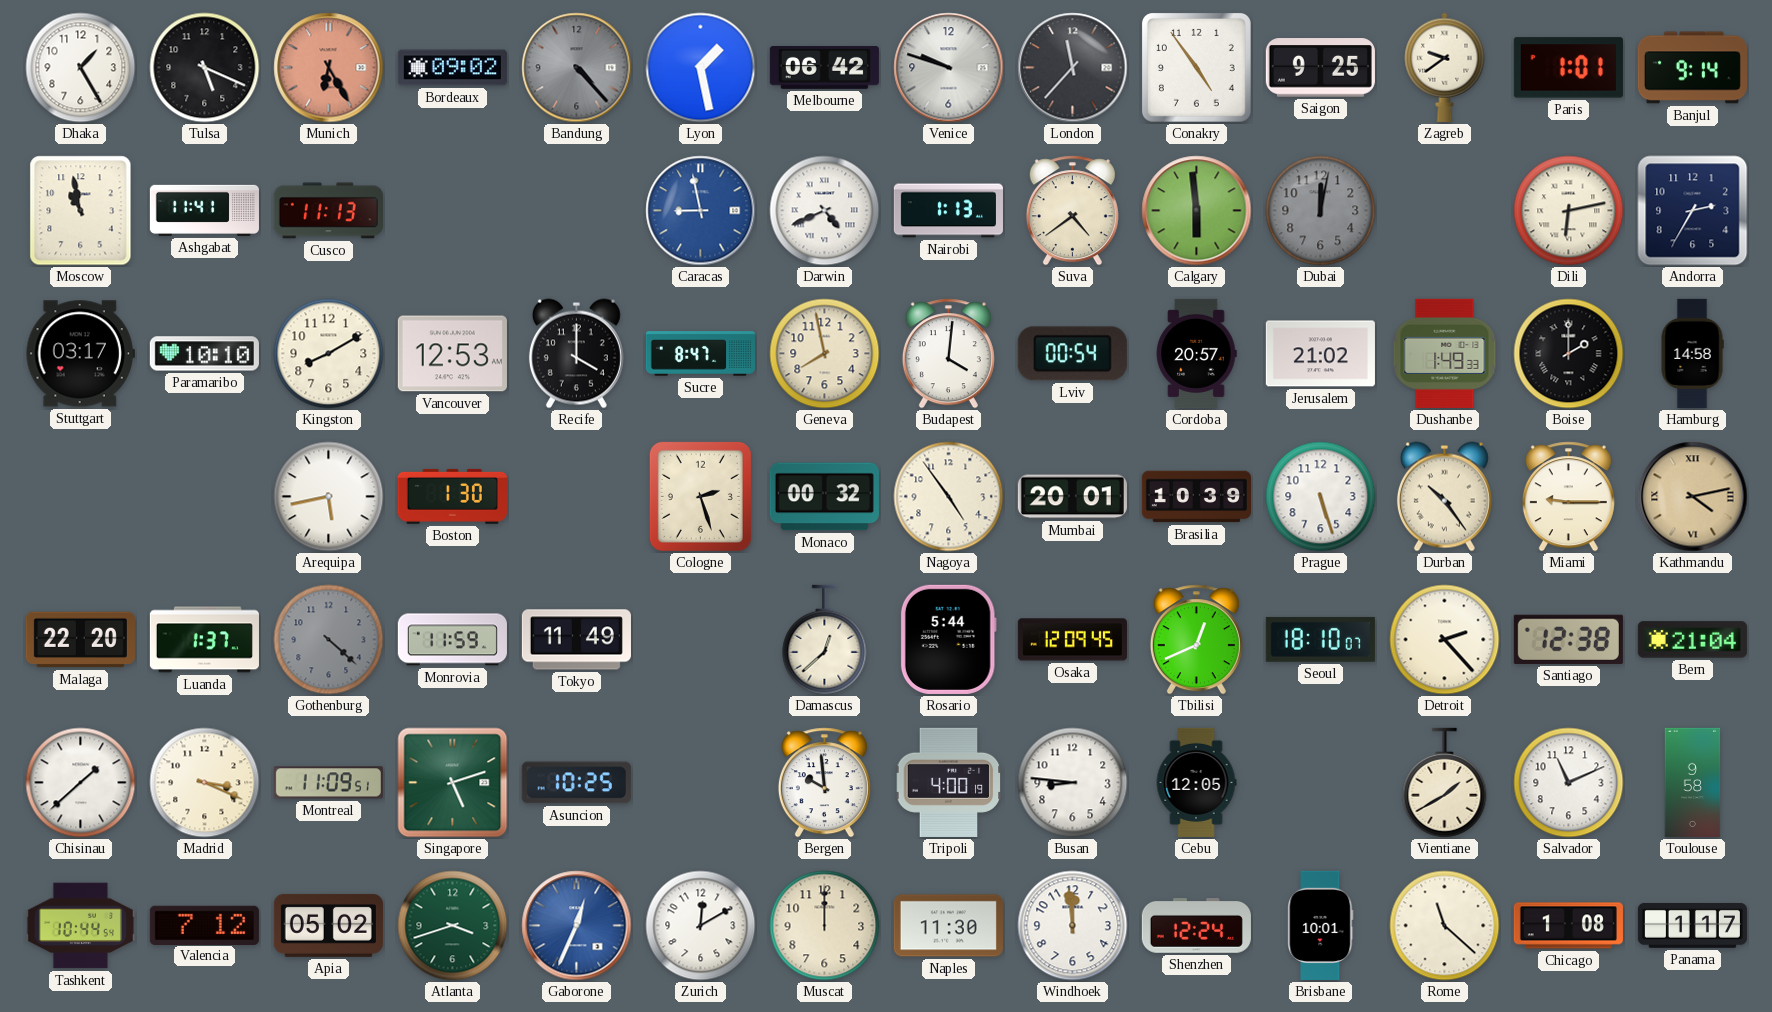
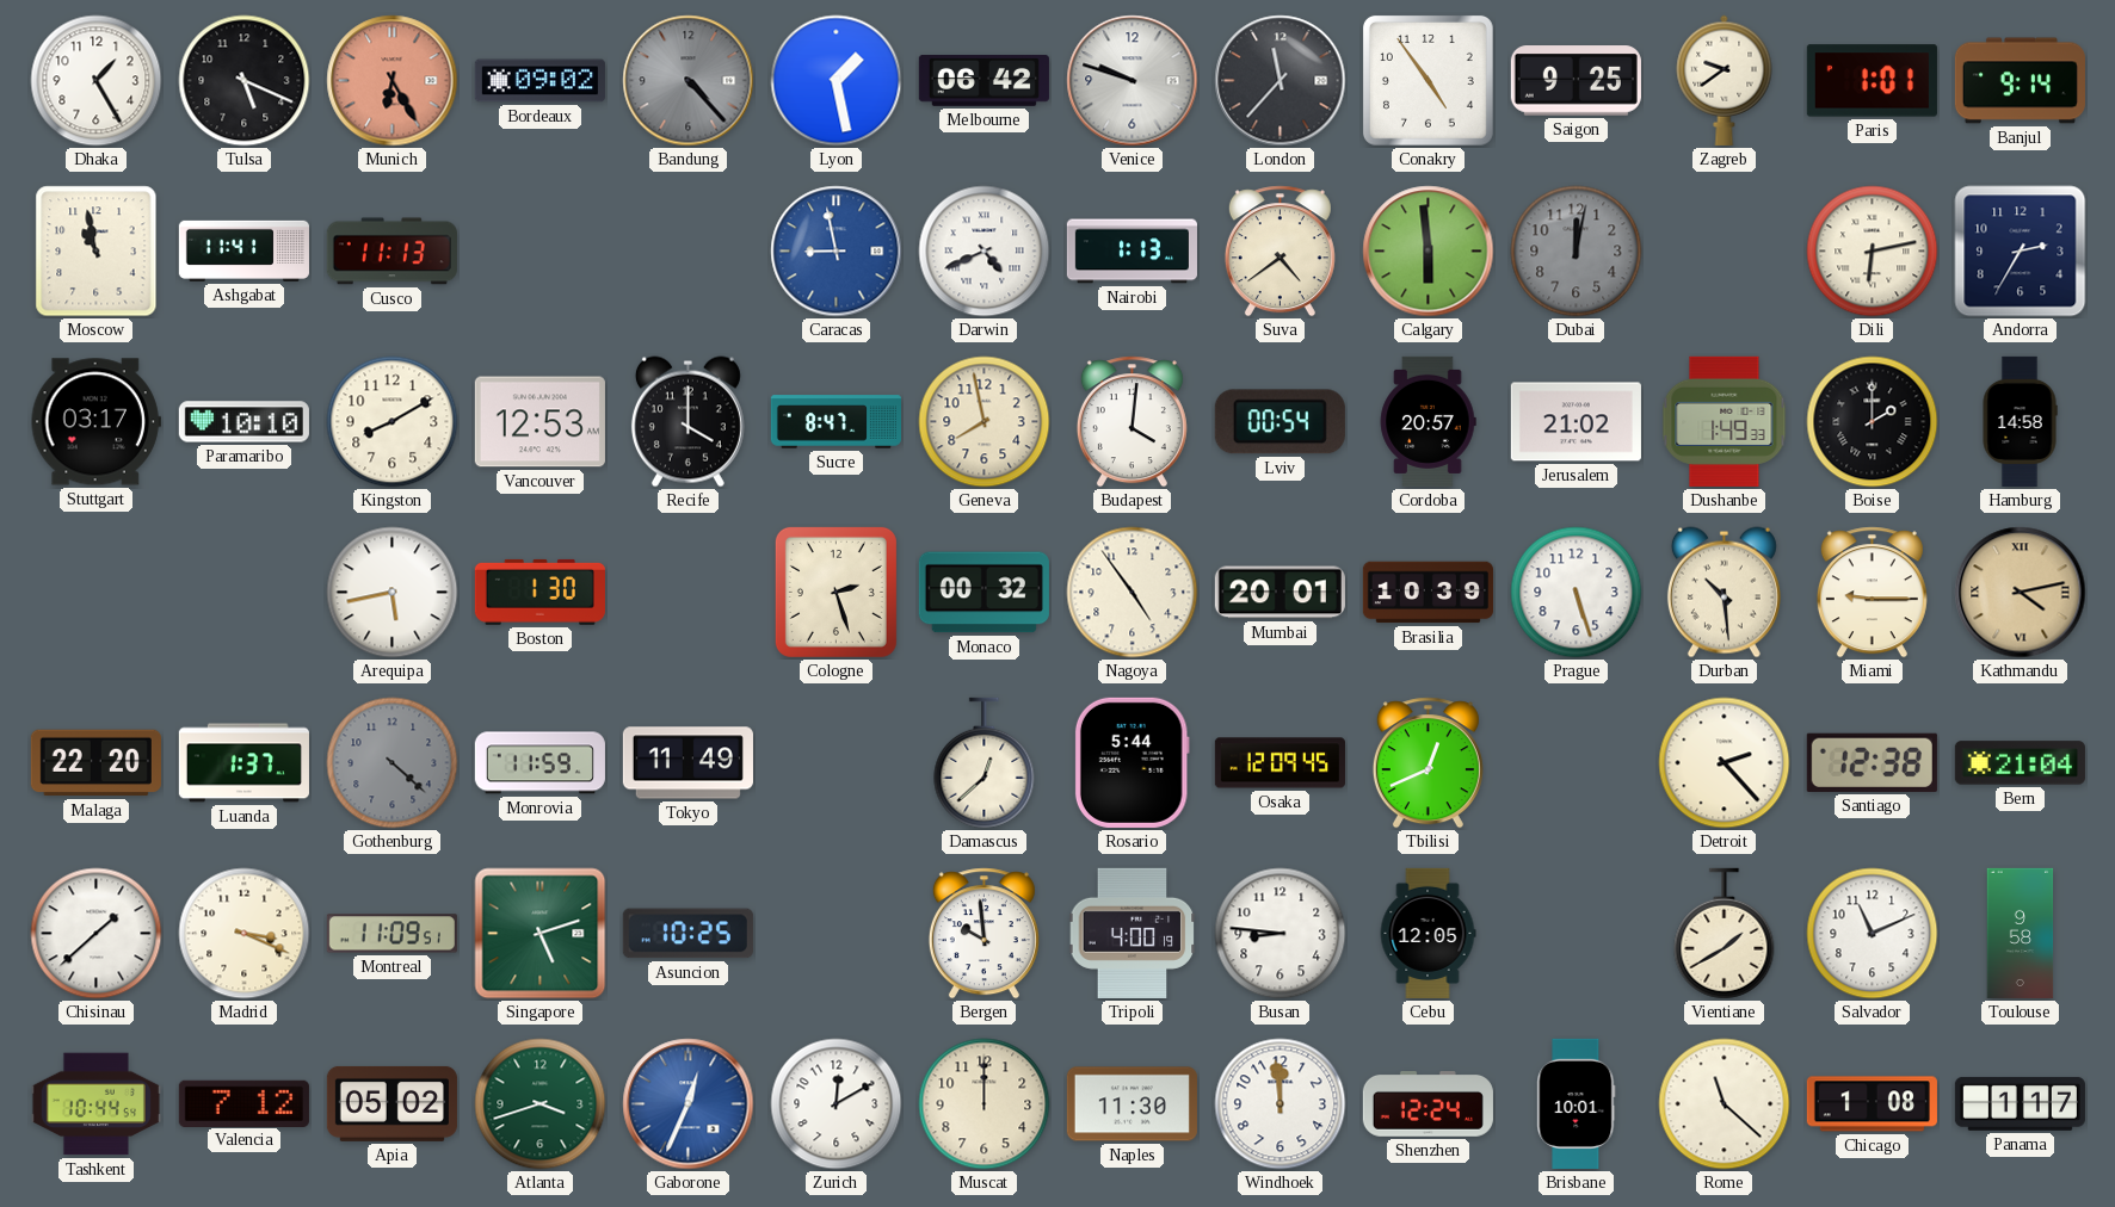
Durban: 10:24 -> 10:29
Seoul: 18:10 -> none
